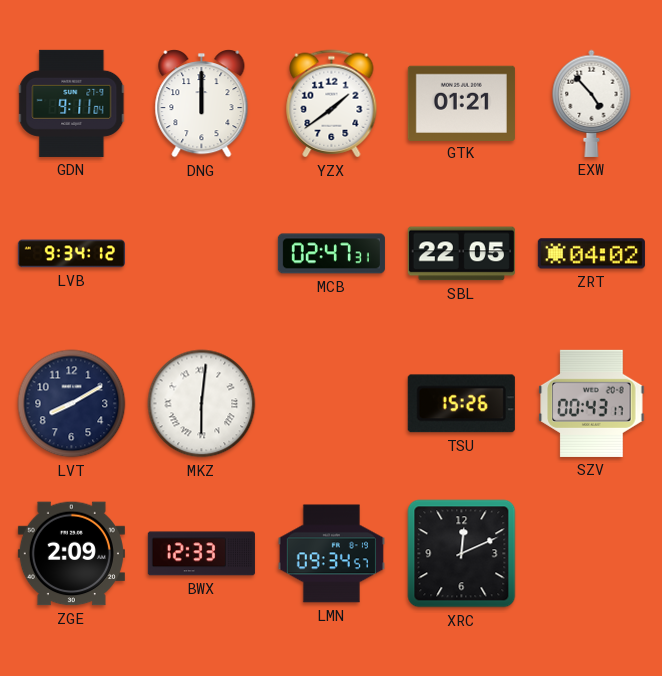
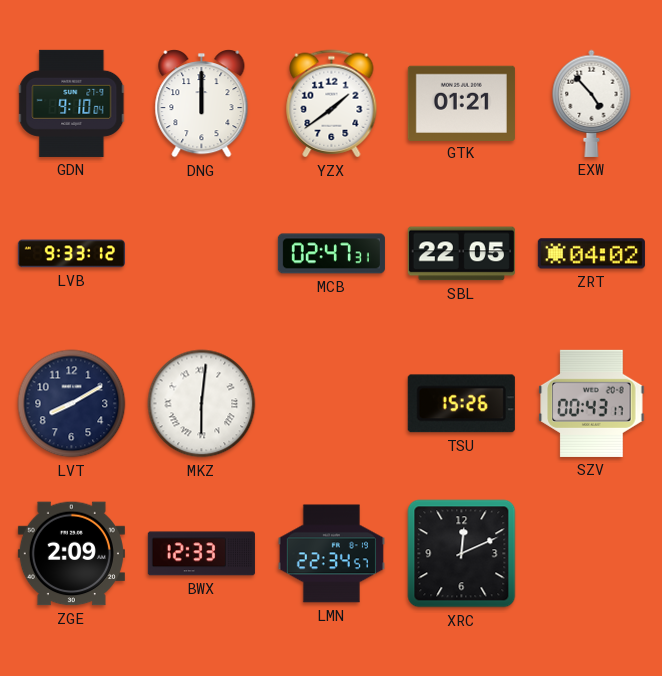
GDN: 9:11 -> 9:10
LVB: 9:34 -> 9:33
LMN: 09:34 -> 22:34
